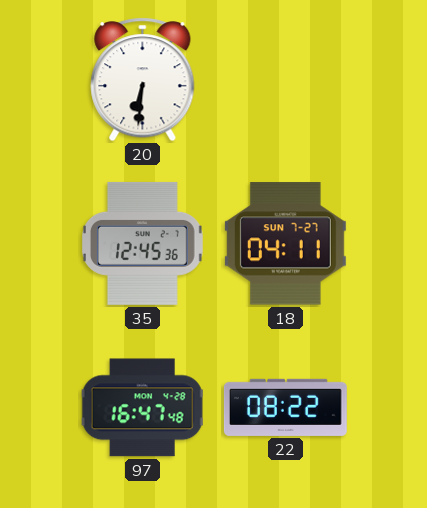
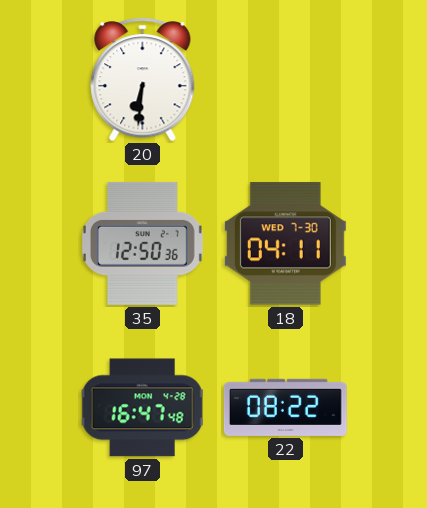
35: 12:45 -> 12:50
18 date: SUN 7-27 -> WED 7-30
